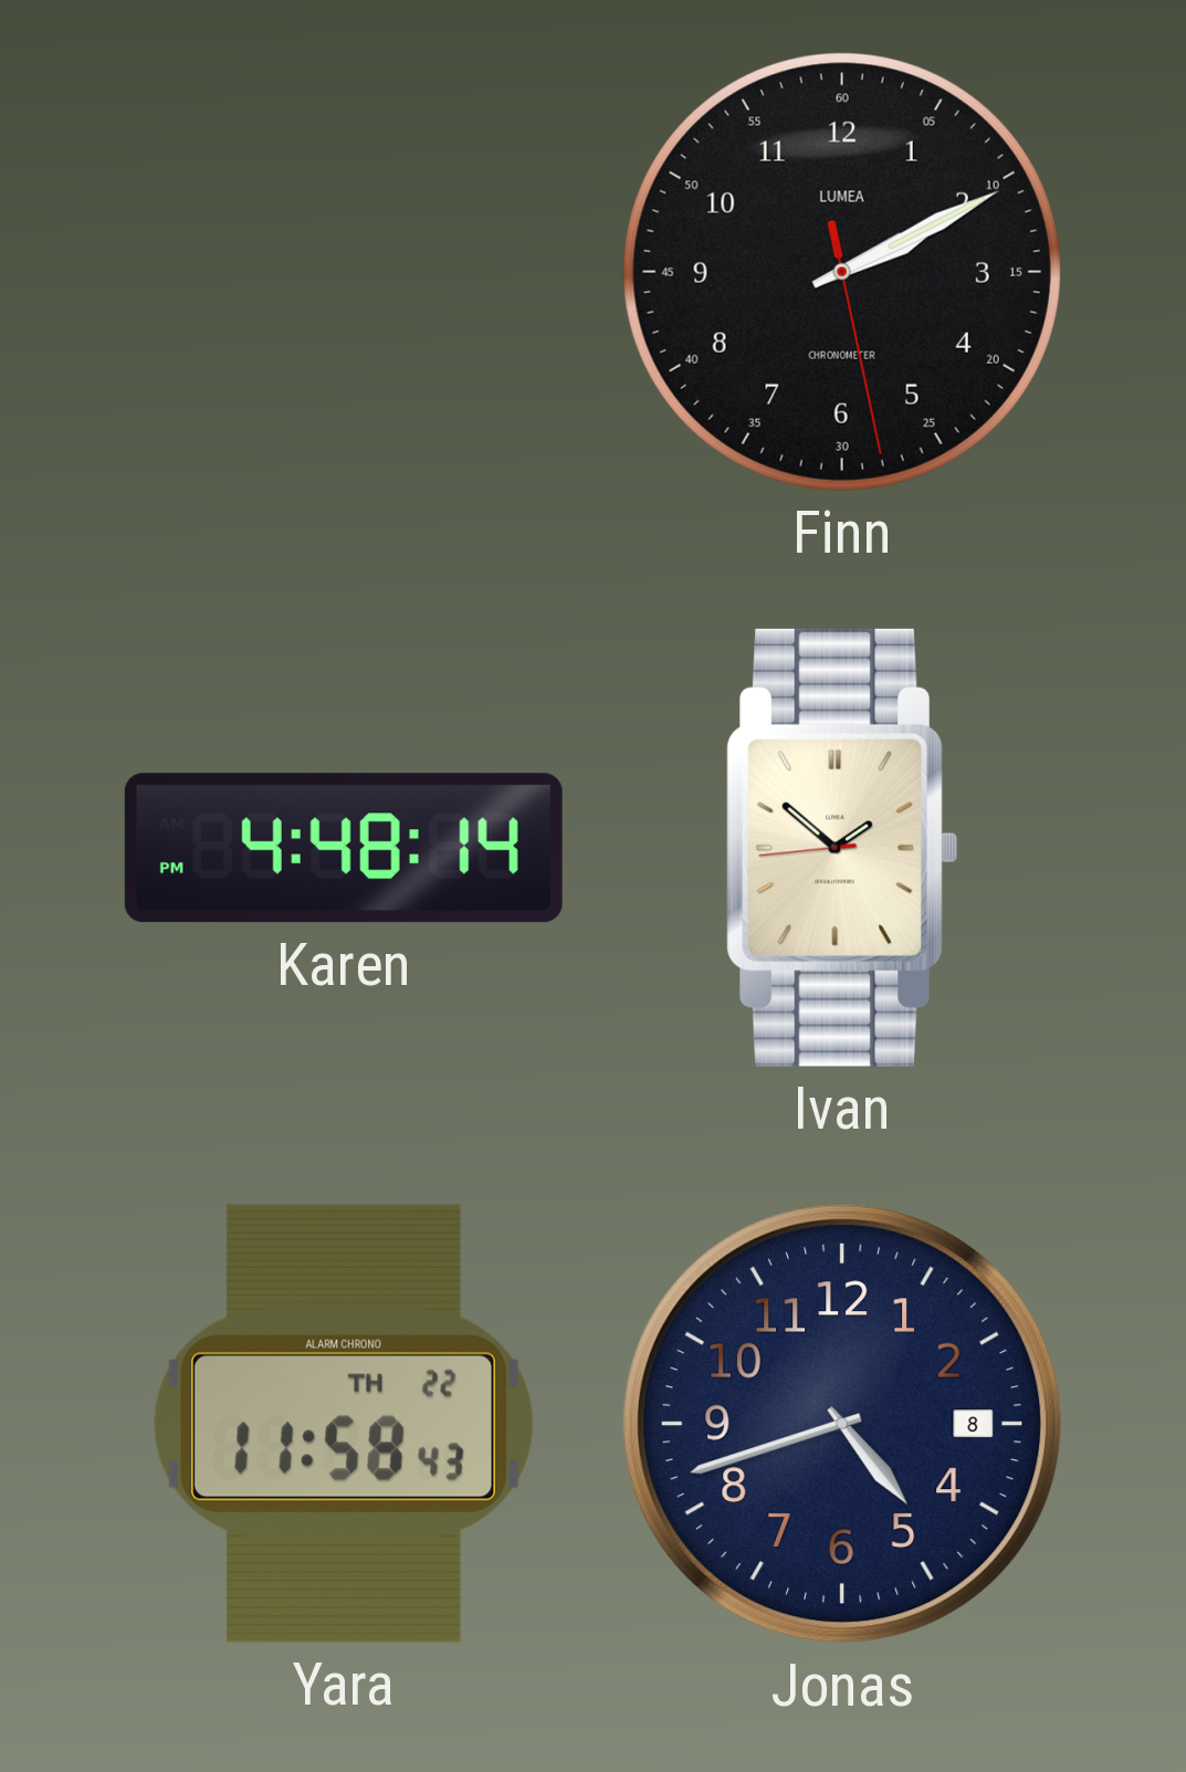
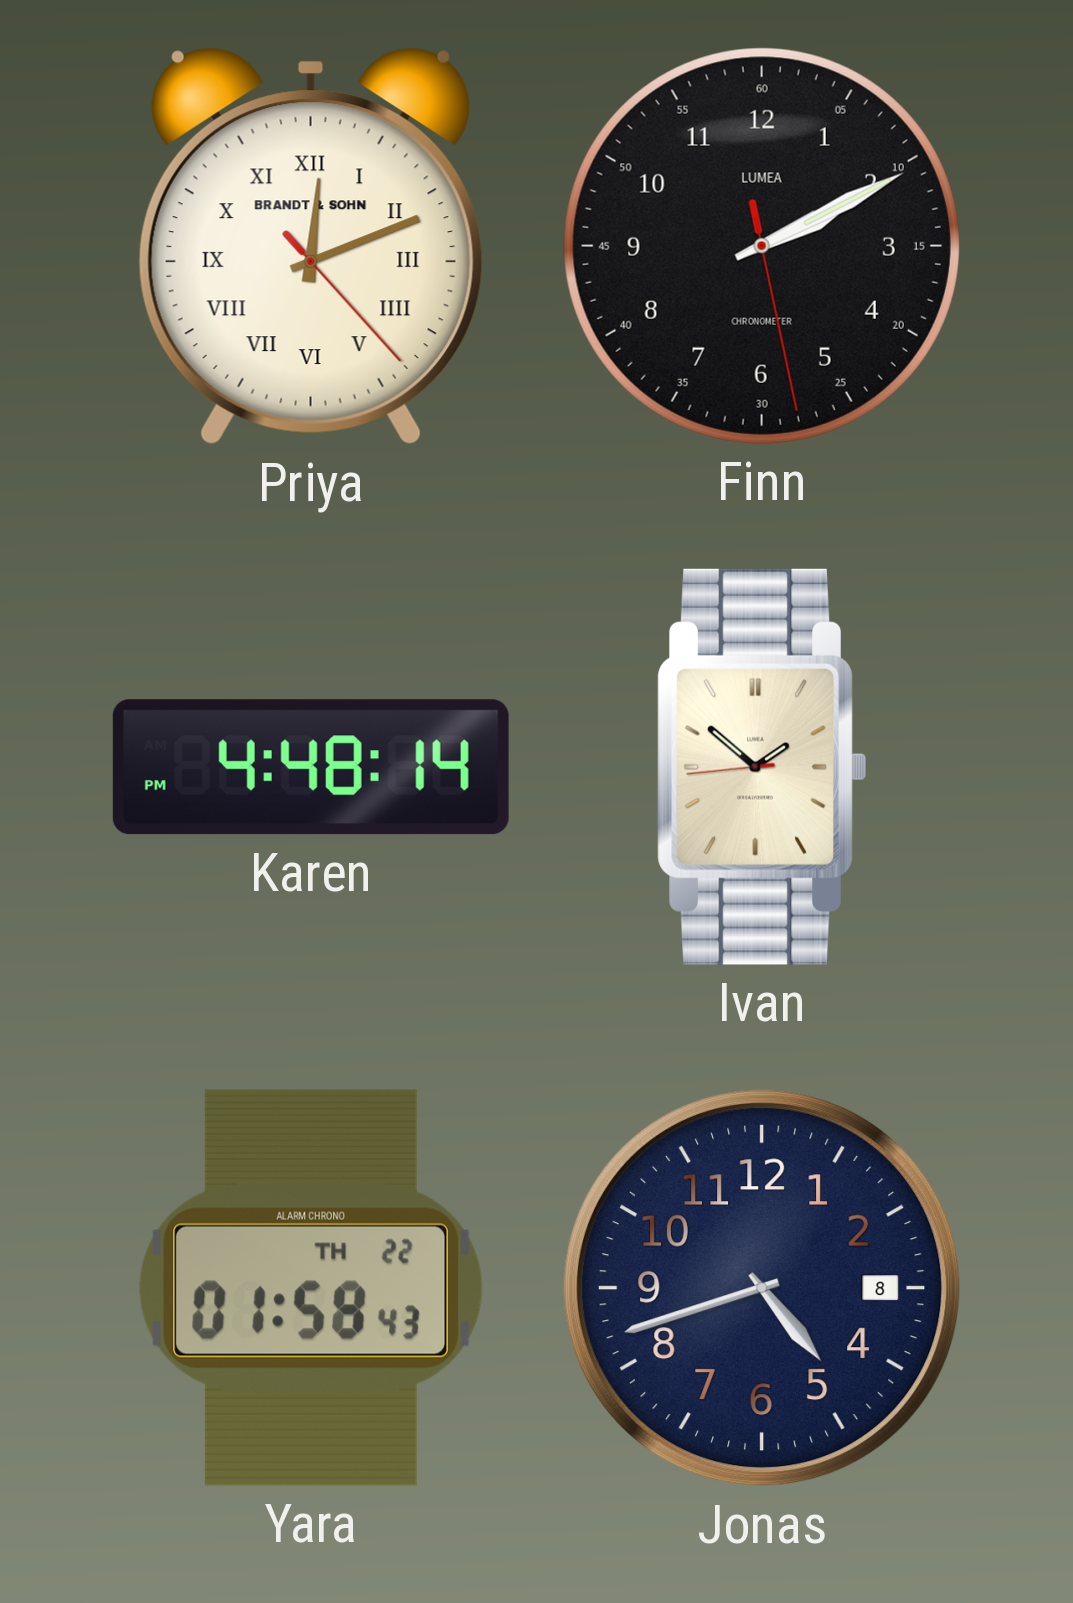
Priya: none -> 12:11
Yara: 11:58 -> 01:58
